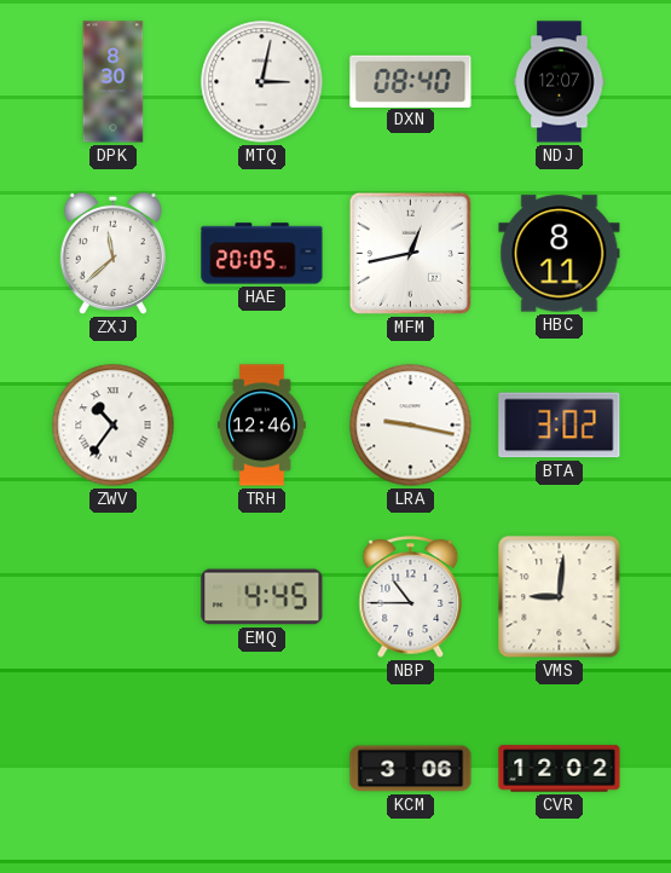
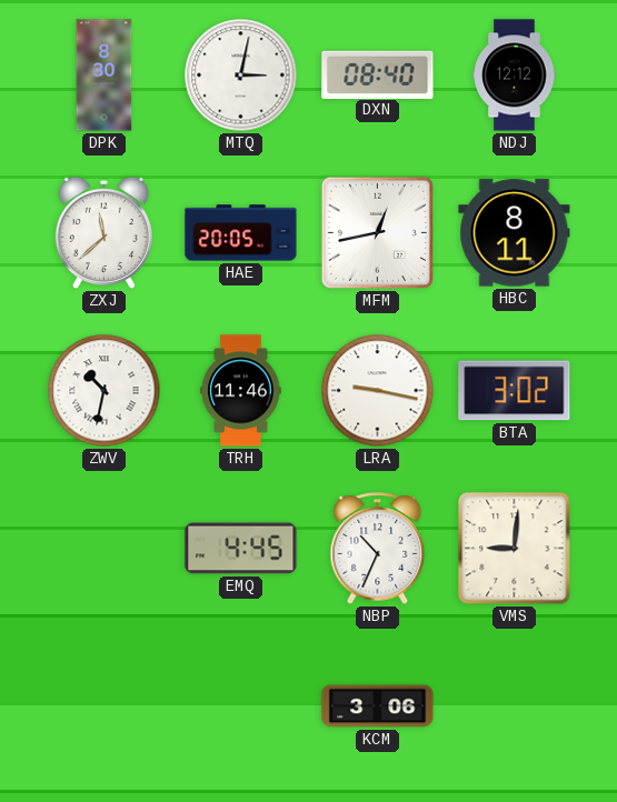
NDJ: 12:07 -> 12:12
ZWV: 10:36 -> 10:32
TRH: 12:46 -> 11:46
NBP: 10:45 -> 10:34
CVR: 12:02 -> none
